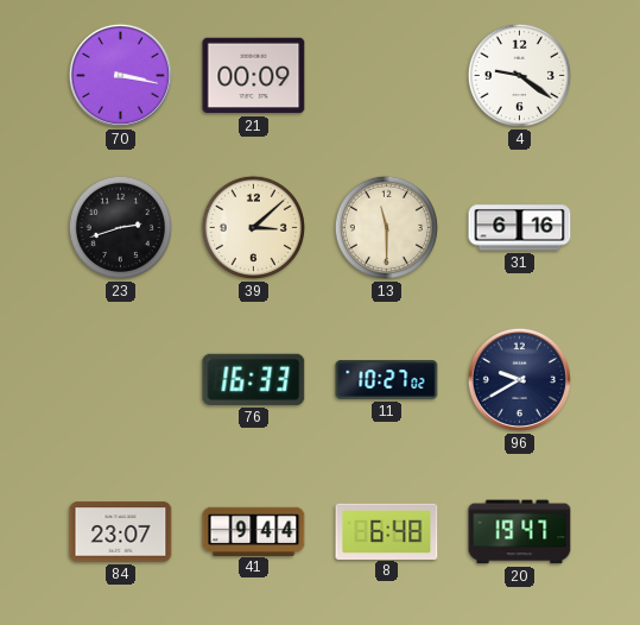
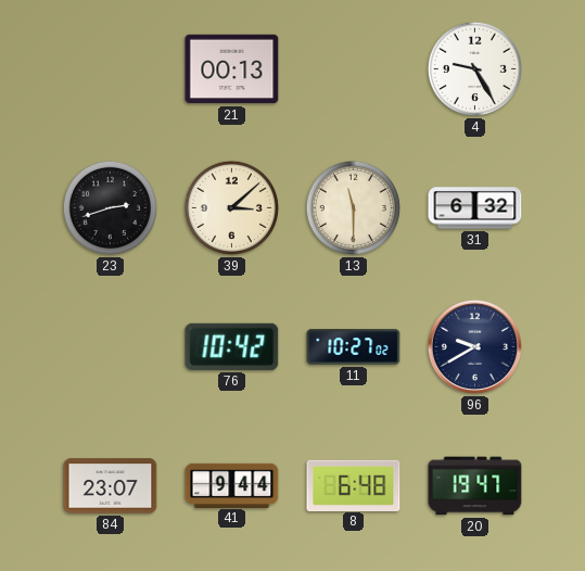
70: 3:17 -> none
21: 00:09 -> 00:13
4: 9:21 -> 9:25
31: 6:16 -> 6:32
76: 16:33 -> 10:42
